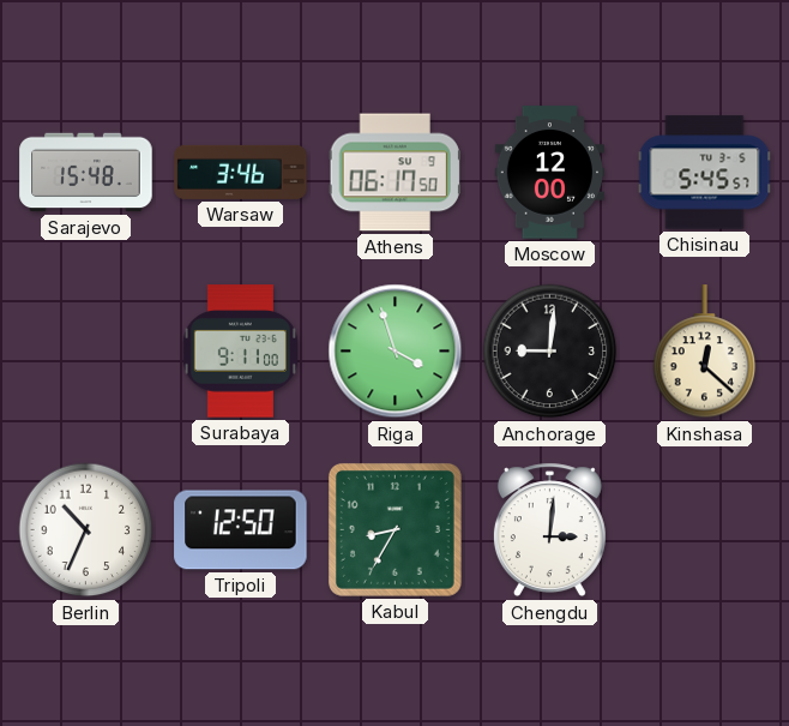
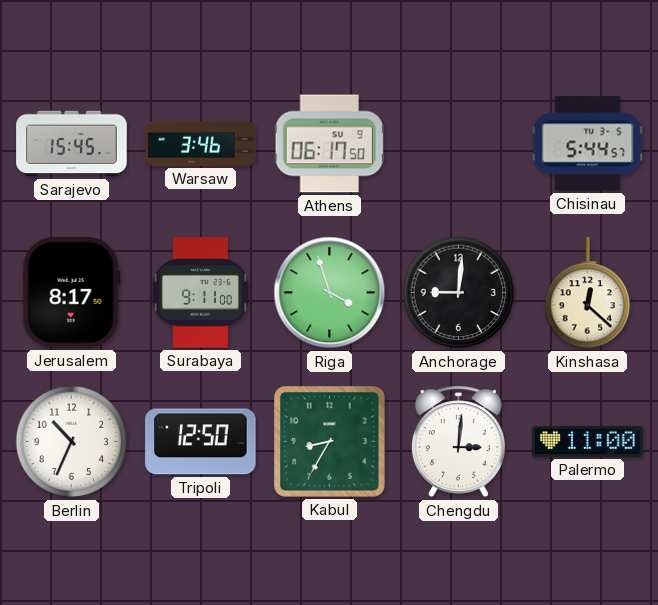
Sarajevo: 15:48 -> 15:45
Moscow: 12:00 -> none
Chisinau: 5:45 -> 5:44
Jerusalem: none -> 8:17
Palermo: none -> 11:00
